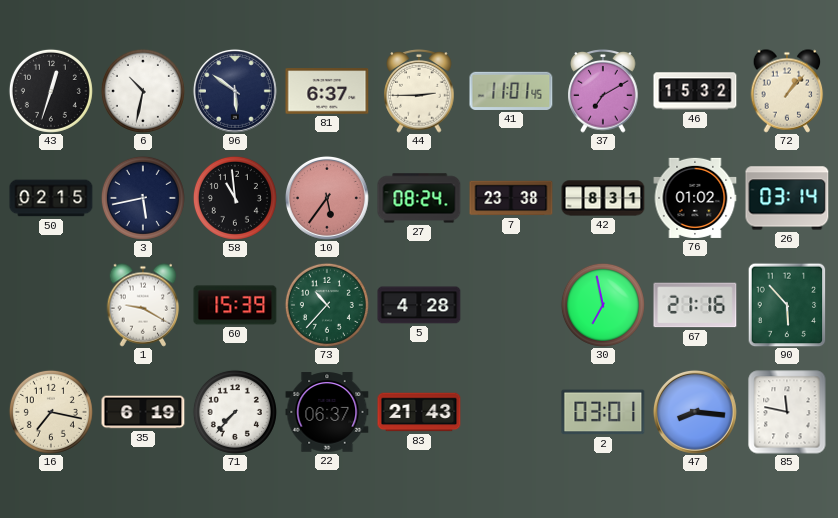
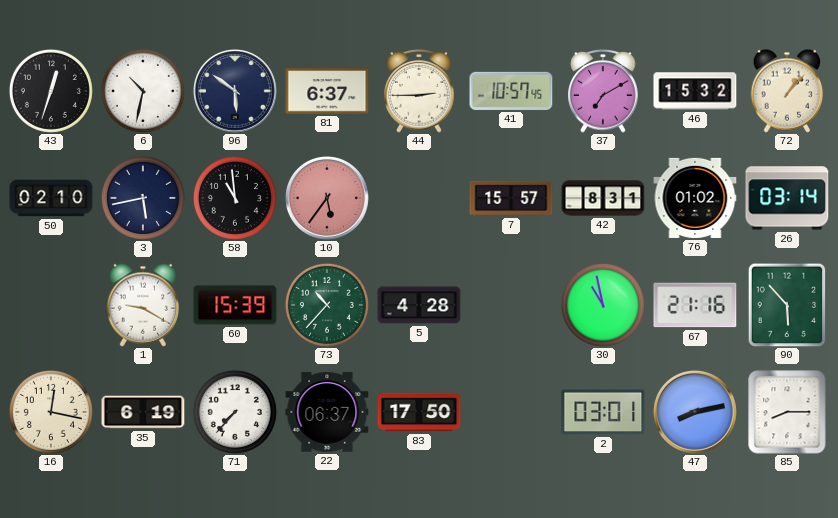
41: 11:01 -> 10:57
50: 02:15 -> 02:10
27: 08:24 -> none
7: 23:38 -> 15:57
30: 6:58 -> 10:58
16: 7:17 -> 12:17
83: 21:43 -> 17:50
47: 8:16 -> 8:13
85: 11:47 -> 8:15
